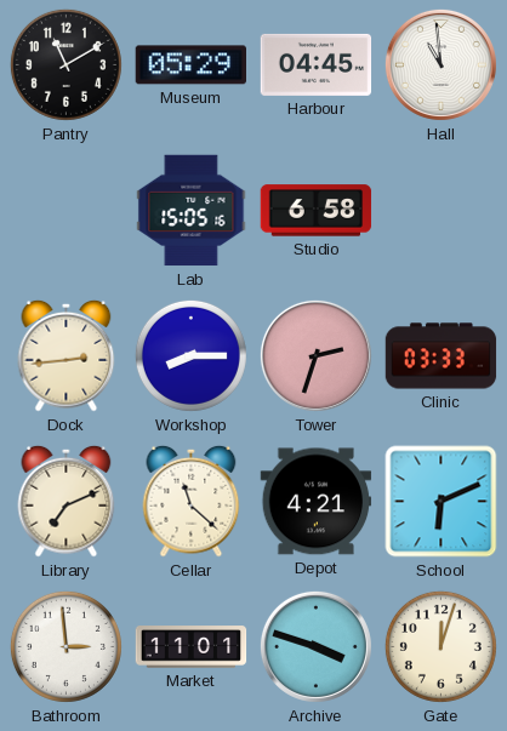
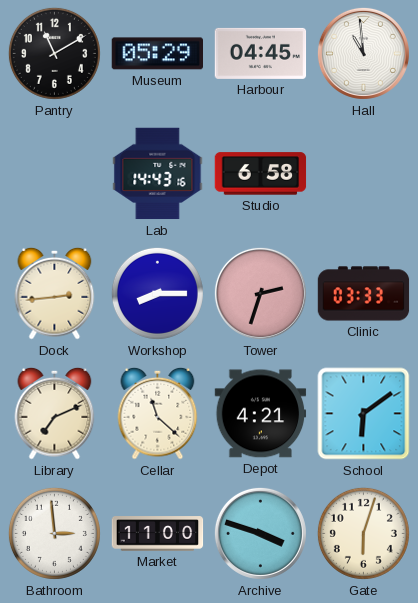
Lab: 15:05 -> 14:43
School: 6:11 -> 6:09
Market: 11:01 -> 11:00
Gate: 12:03 -> 6:03
